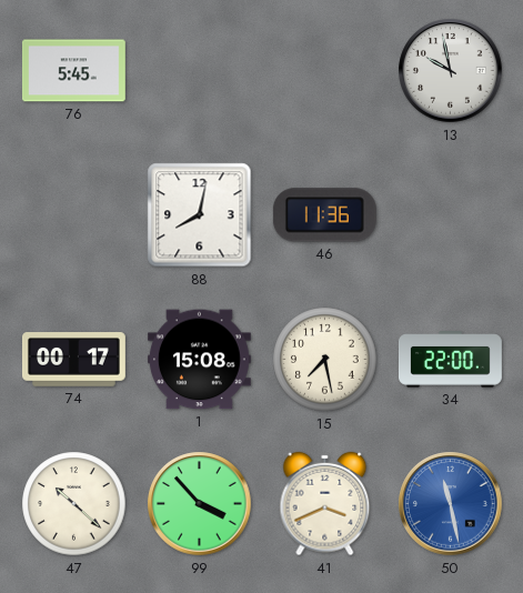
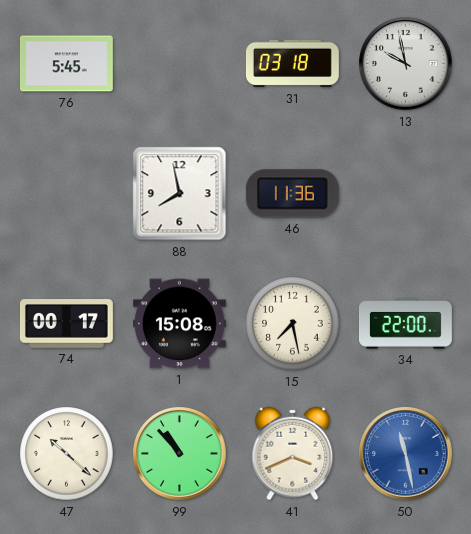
31: none -> 03:18
88: 8:02 -> 7:58
99: 3:53 -> 10:53
